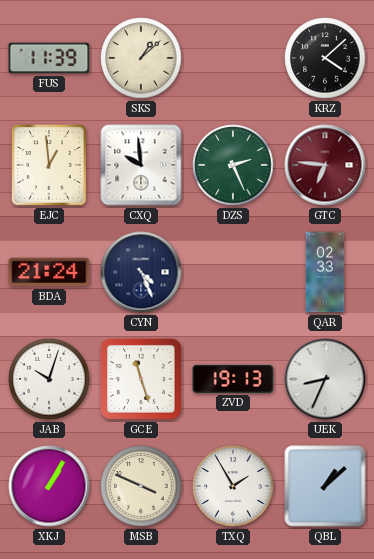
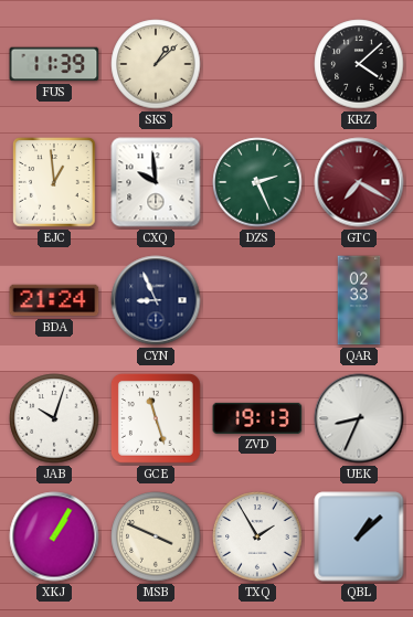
GTC: 6:46 -> 7:20
CYN: 4:26 -> 8:56
